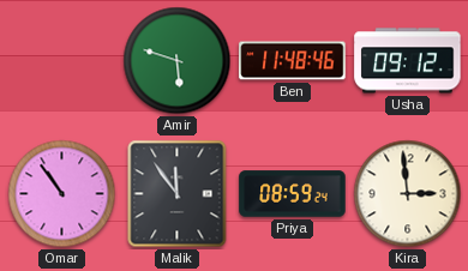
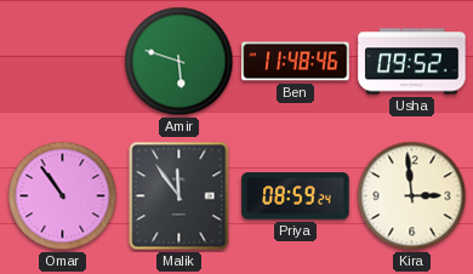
Usha: 09:12 -> 09:52
